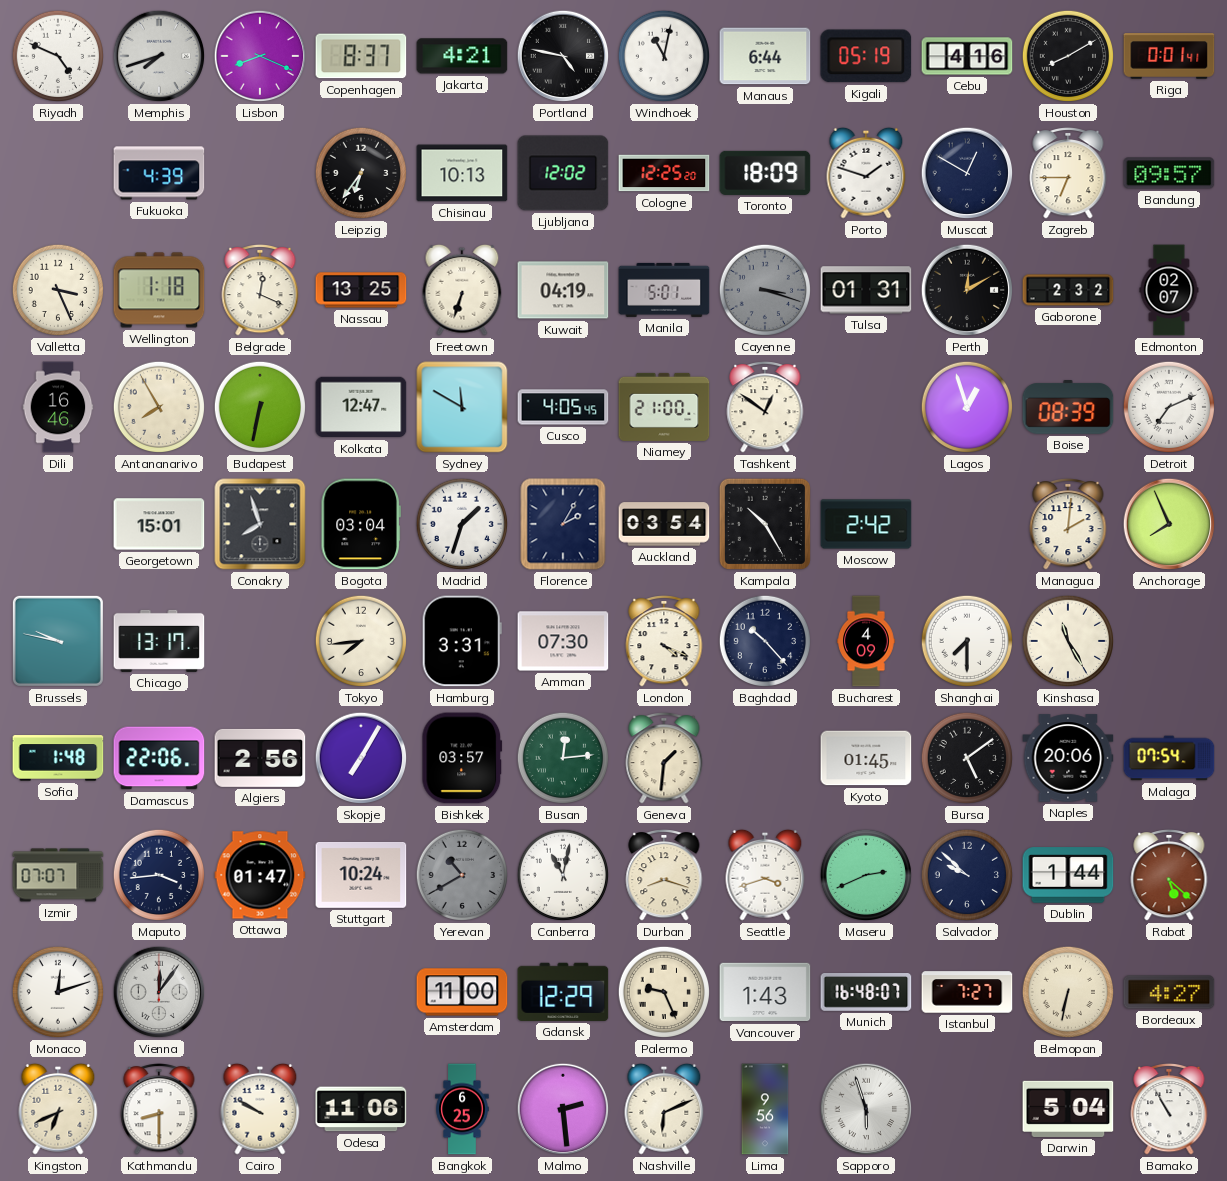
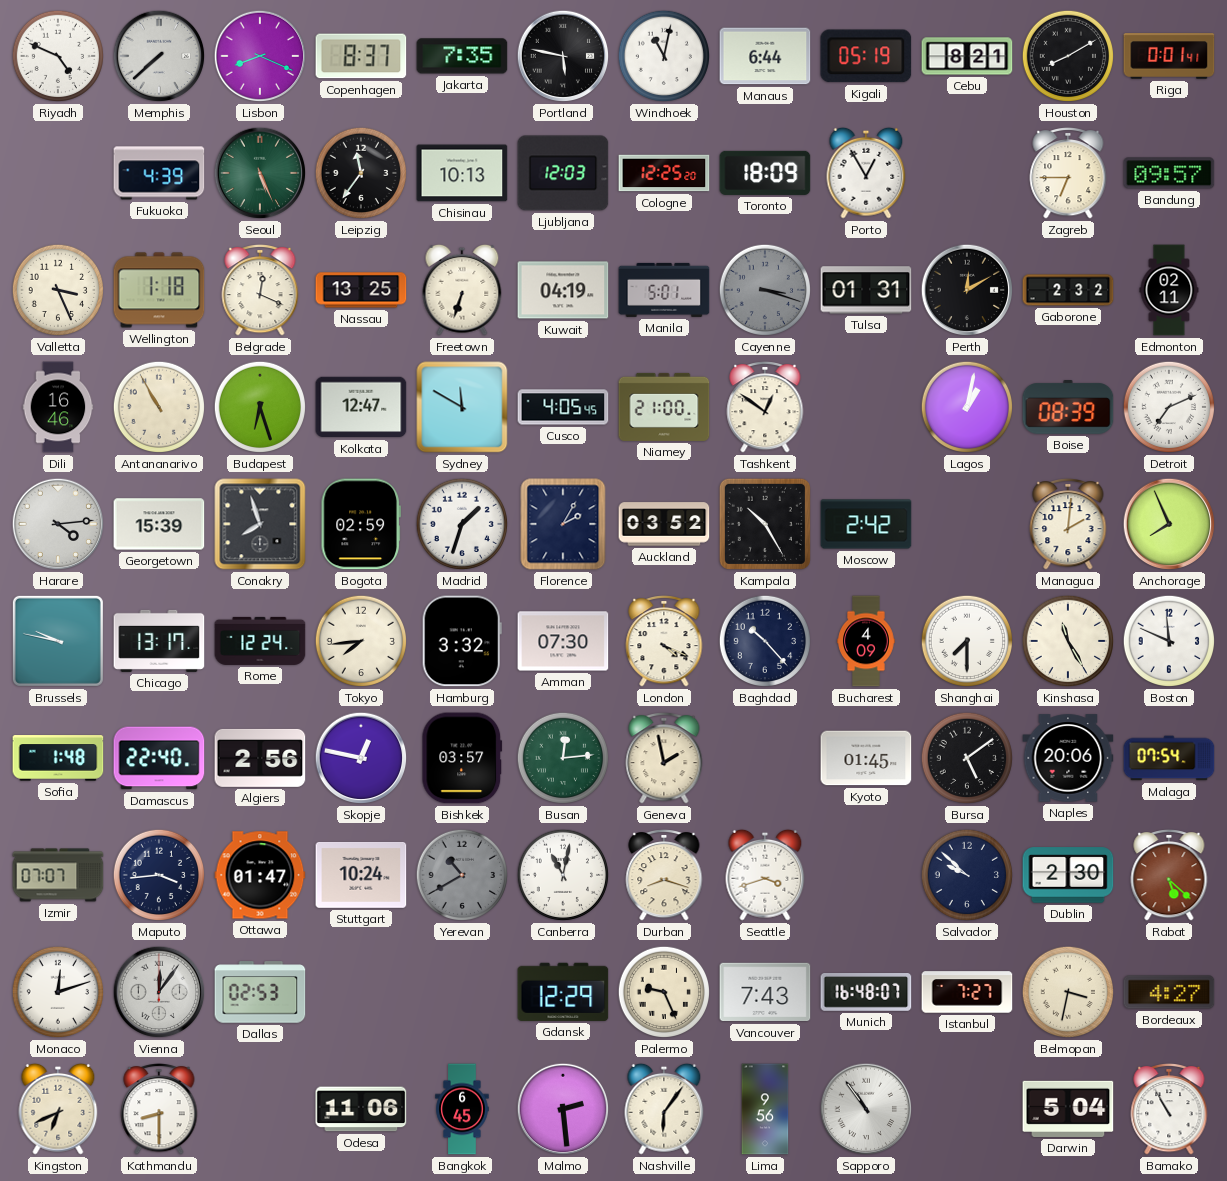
Memphis: 7:42 -> 7:38
Jakarta: 4:21 -> 7:35
Portland: 4:47 -> 5:47
Cebu: 4:16 -> 8:21
Seoul: none -> 5:26
Leipzig: 6:36 -> 11:36
Ljubljana: 12:02 -> 12:03
Porto: 1:48 -> 12:55
Muscat: 12:50 -> none
Edmonton: 02:07 -> 02:11
Antananarivo: 7:55 -> 10:55
Budapest: 6:32 -> 6:27
Lagos: 12:57 -> 1:02
Harare: none -> 4:14
Georgetown: 15:01 -> 15:39
Bogota: 03:04 -> 02:59
Auckland: 03:54 -> 03:52
Rome: none -> 12:24
Hamburg: 3:31 -> 3:32
Boston: none -> 11:49
Damascus: 22:06 -> 22:40
Skopje: 7:05 -> 12:47
Geneva: 1:31 -> 1:58
Maseru: 2:41 -> none
Dublin: 1:44 -> 2:30
Dallas: none -> 02:53
Amsterdam: 11:00 -> none
Vancouver: 1:43 -> 7:43
Belmopan: 6:32 -> 3:32
Cairo: 9:50 -> none
Bangkok: 6:25 -> 6:45
Nashville: 6:11 -> 6:06
Sapporo: 5:57 -> 10:54
